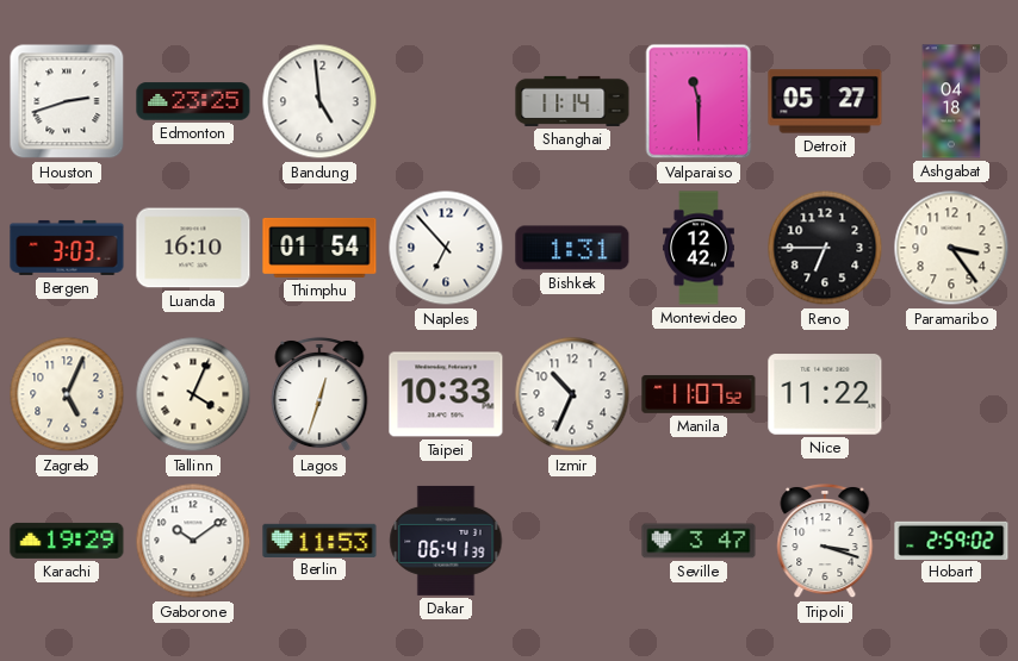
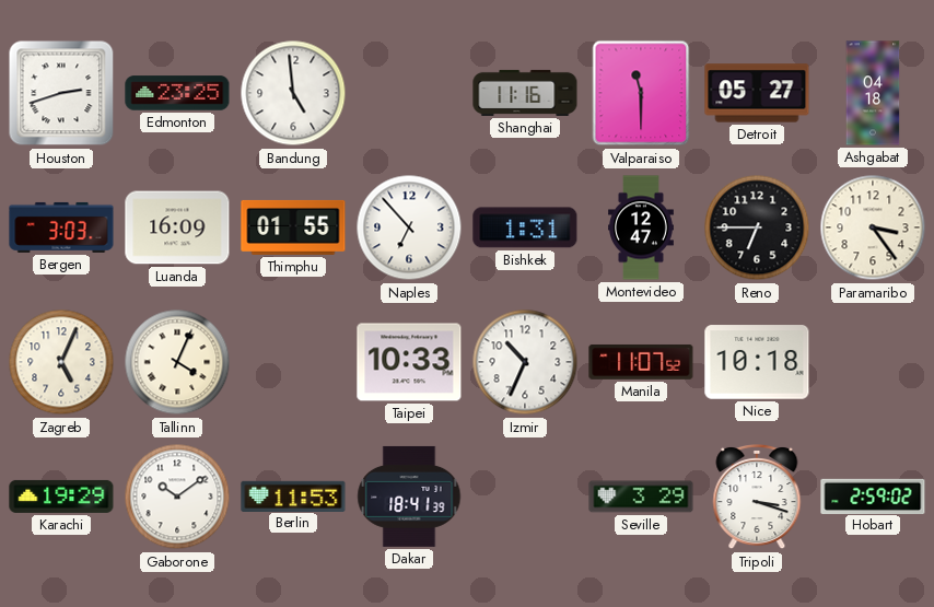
Shanghai: 11:14 -> 11:16
Luanda: 16:10 -> 16:09
Thimphu: 01:54 -> 01:55
Montevideo: 12:42 -> 12:47
Lagos: 12:33 -> none
Nice: 11:22 -> 10:18
Dakar: 06:41 -> 18:41
Seville: 3:47 -> 3:29
